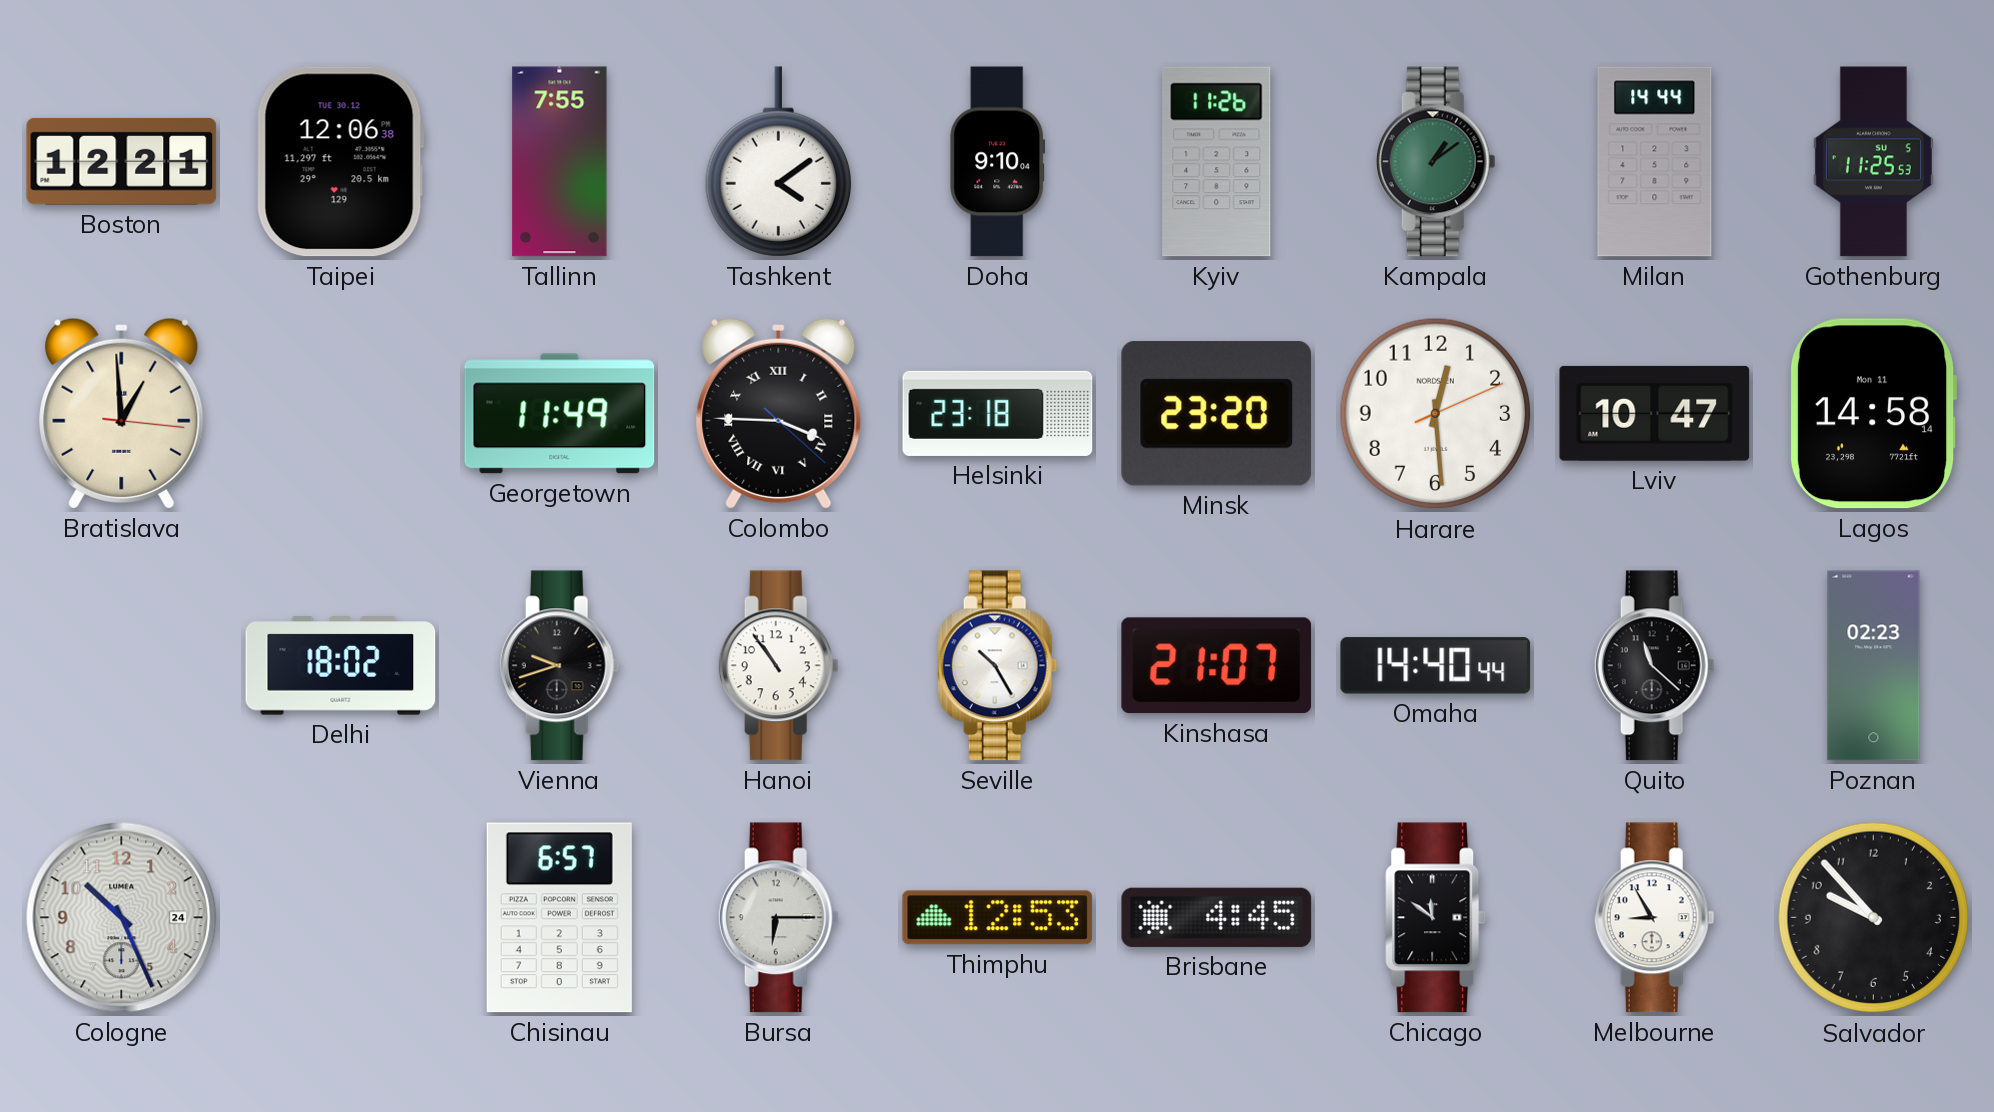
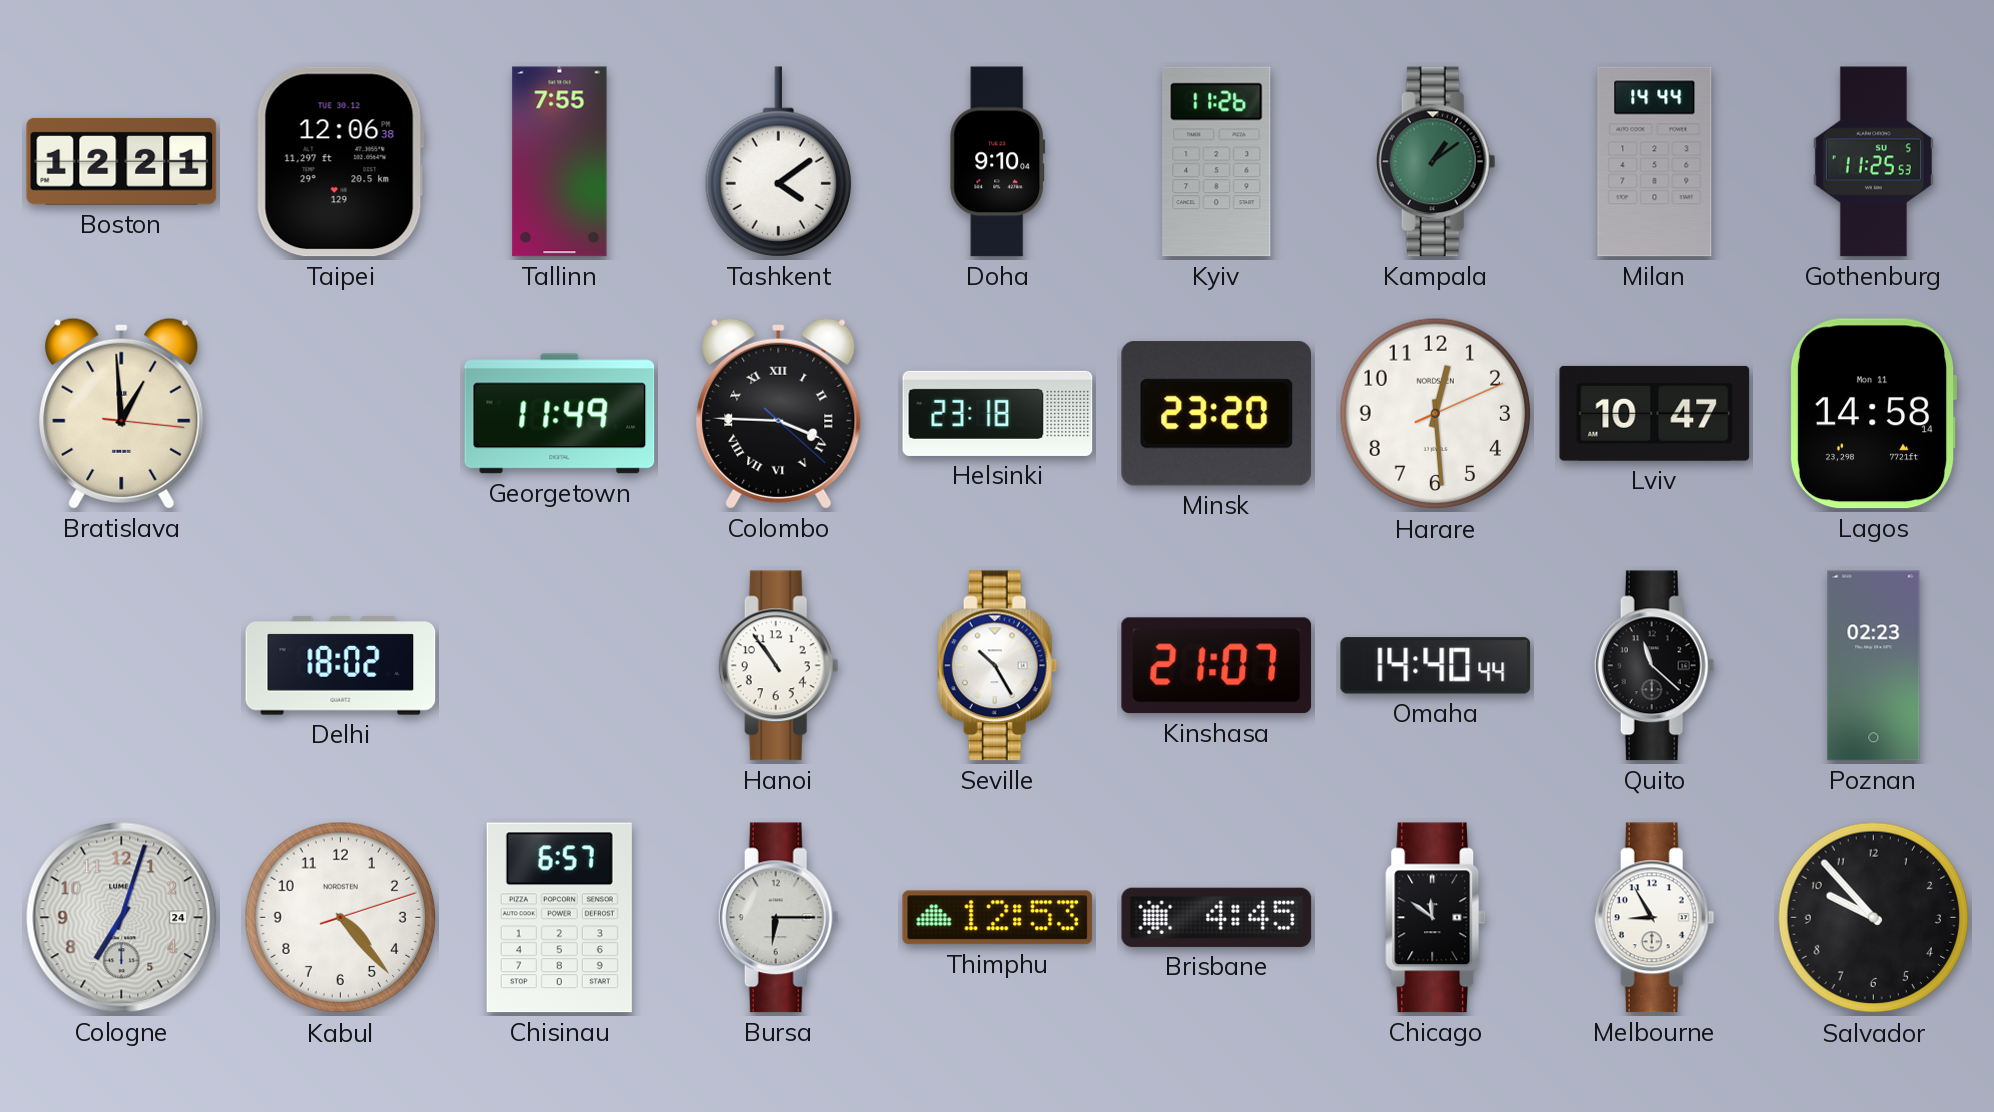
Vienna: 9:42 -> none
Cologne: 10:26 -> 7:03
Kabul: none -> 4:23
